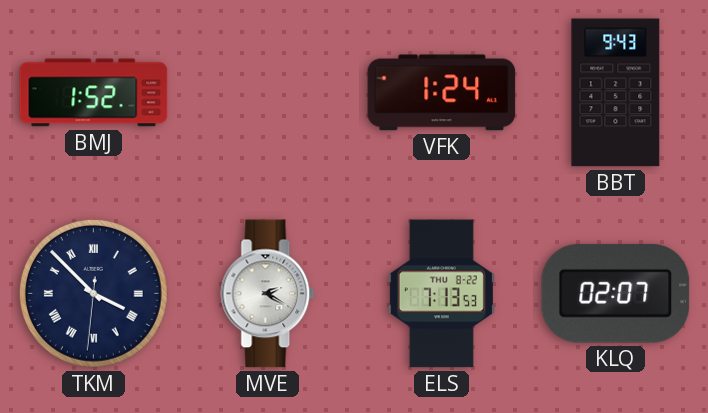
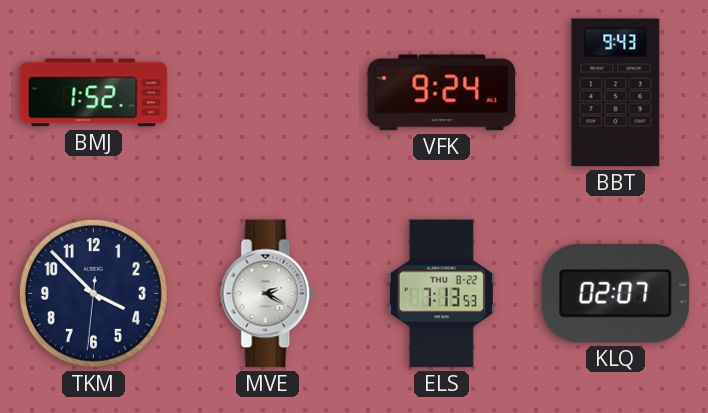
VFK: 1:24 -> 9:24
TKM numerals: Roman -> Arabic
